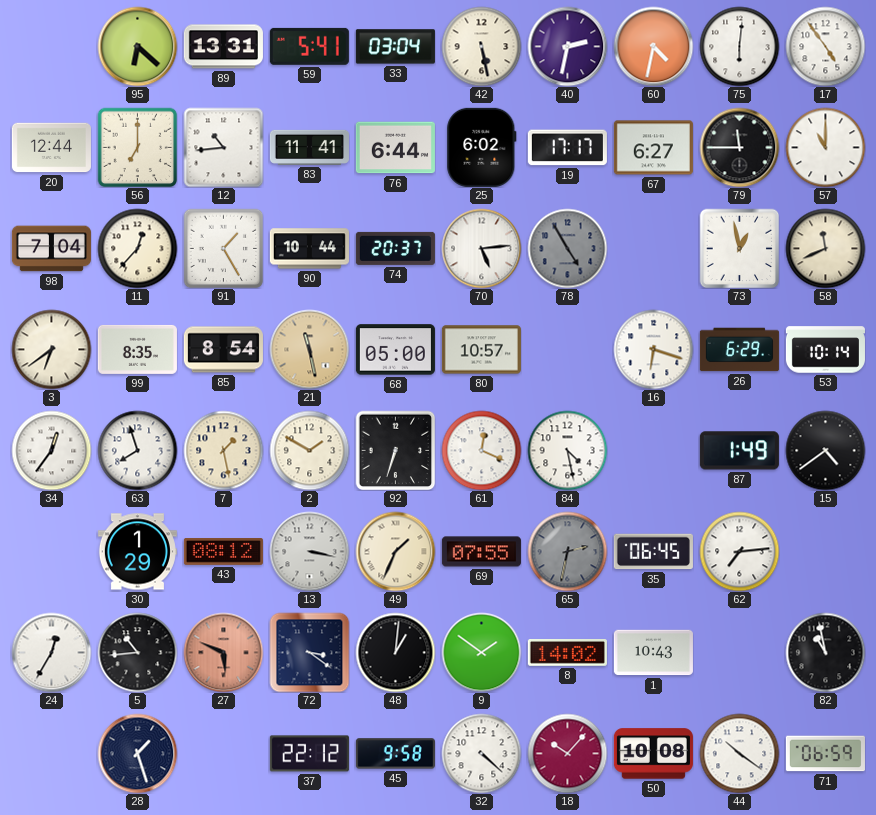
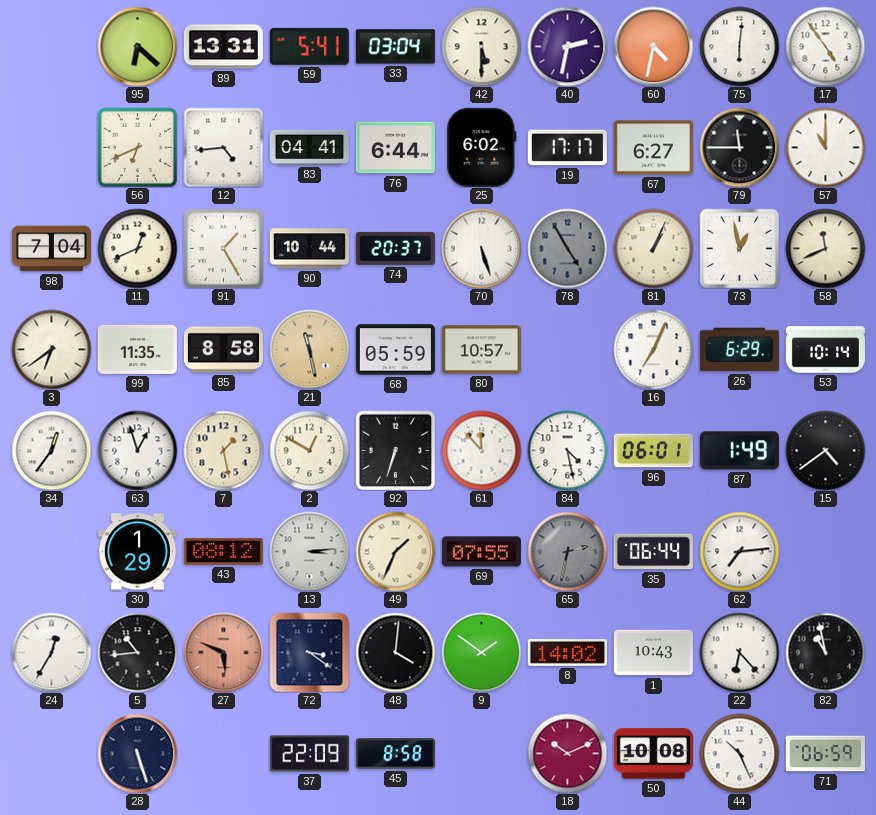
42: 5:28 -> 5:30
20: 12:44 -> none
56: 7:00 -> 6:41
12: 10:44 -> 4:44
83: 11:41 -> 04:41
11: 12:37 -> 12:41
70: 5:14 -> 5:27
81: none -> 1:04
99: 8:35 -> 11:35
85: 8:54 -> 8:58
68: 05:00 -> 05:59
16: 6:18 -> 7:04
63: 7:57 -> 12:57
2: 1:50 -> 12:50
61: 12:19 -> 11:53
96: none -> 06:01
13: 3:17 -> 3:14
35: 06:45 -> 06:44
48: 1:01 -> 4:01
22: none -> 6:23
28: 1:27 -> 5:27
37: 22:12 -> 22:09
45: 9:58 -> 8:58
32: 4:22 -> none
18: 10:07 -> 10:11
44: 10:21 -> 10:26
